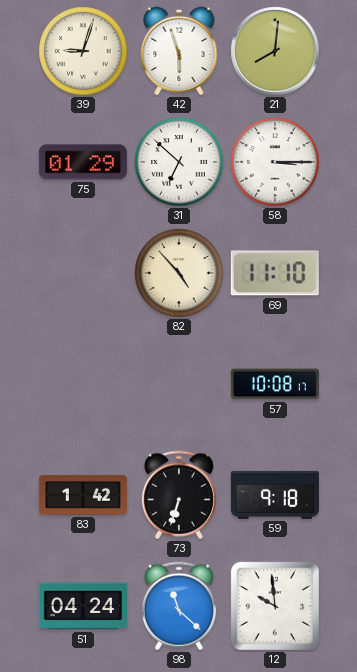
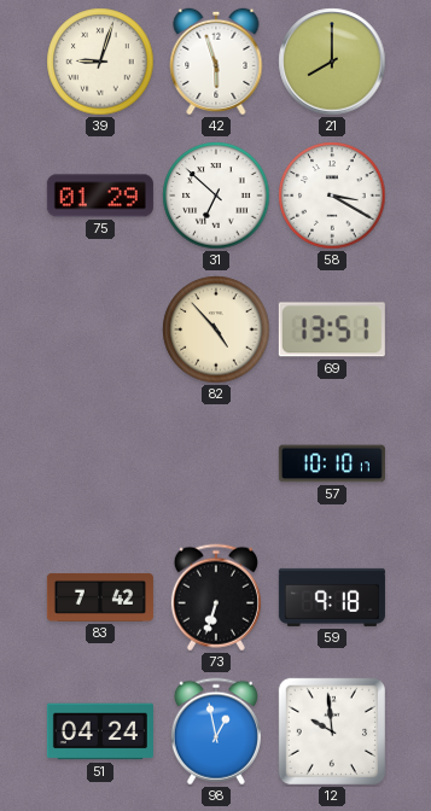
21: 8:01 -> 8:00
58: 3:15 -> 3:20
69: 11:10 -> 13:51
57: 10:08 -> 10:10
83: 1:42 -> 7:42
98: 11:22 -> 12:58
